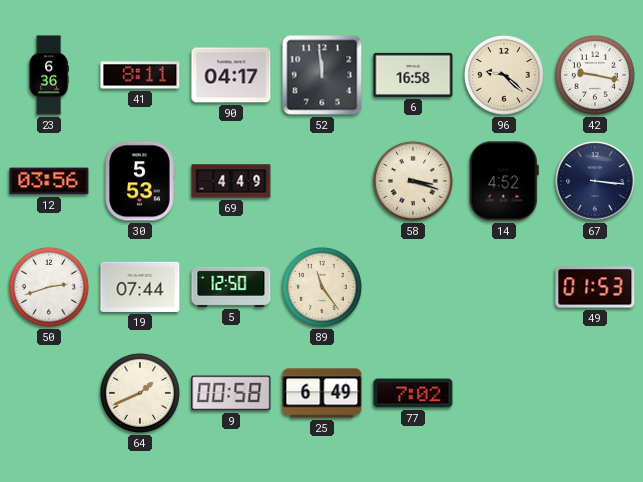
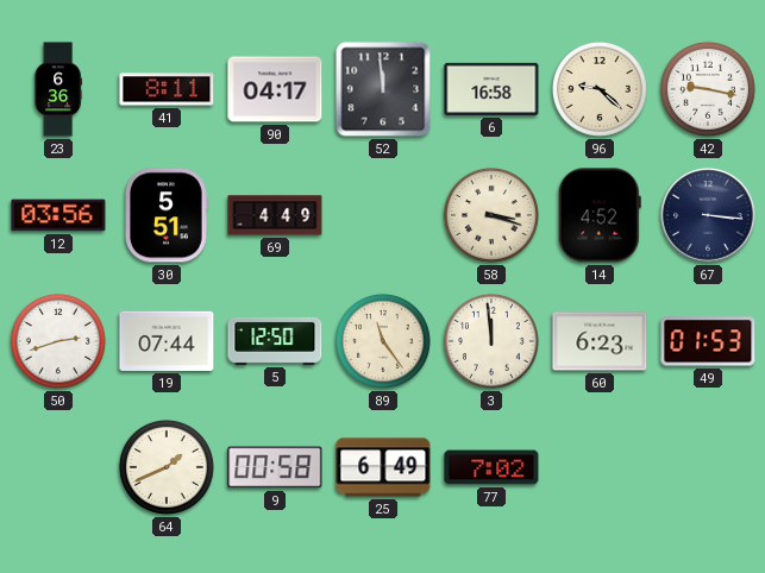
30: 5:53 -> 5:51
3: none -> 11:59
60: none -> 6:23
